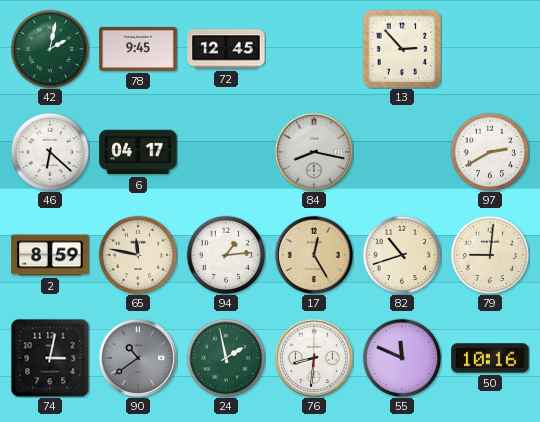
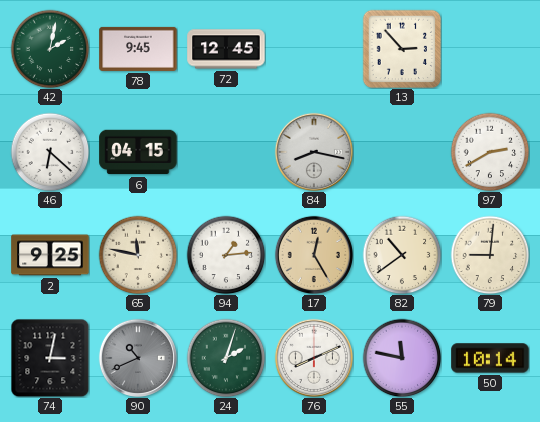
6: 04:17 -> 04:15
2: 8:59 -> 9:25
82: 10:42 -> 10:39
90: 10:39 -> 10:41
24: 1:58 -> 2:03
76: 8:31 -> 8:11
55: 11:49 -> 11:47
50: 10:16 -> 10:14
